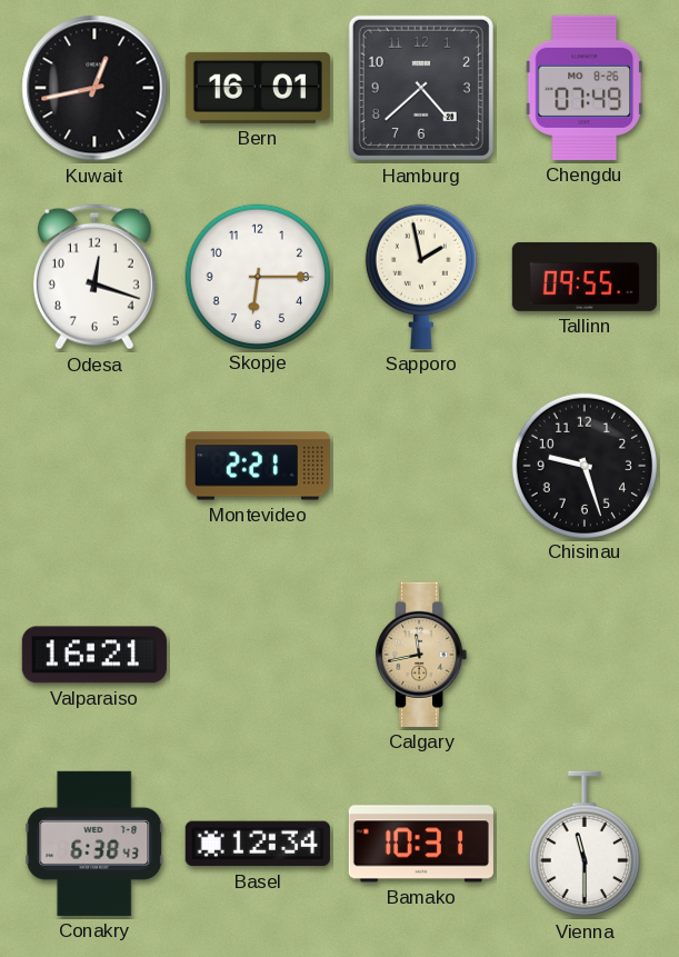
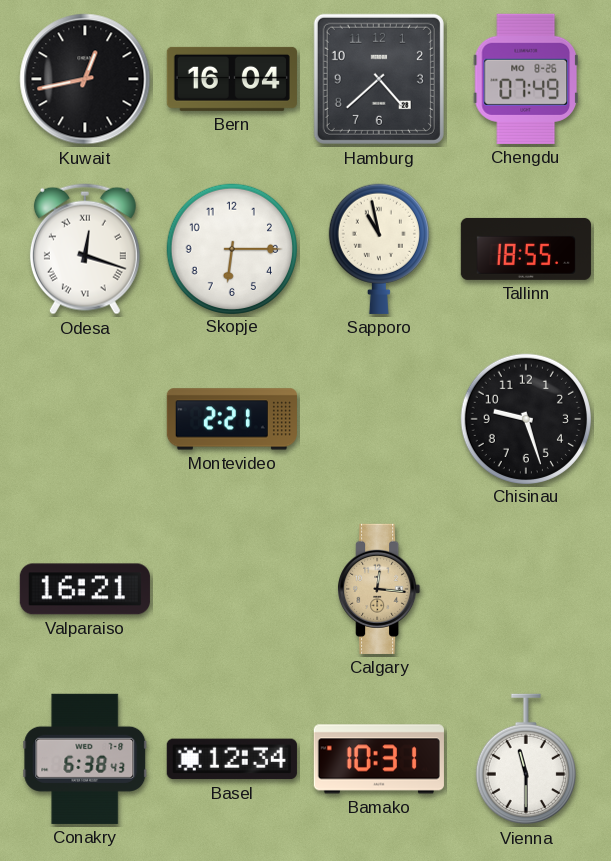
Bern: 16:01 -> 16:04
Odesa numerals: Arabic -> Roman
Sapporo: 1:58 -> 10:58
Tallinn: 09:55 -> 18:55
Calgary: 11:43 -> 12:16
